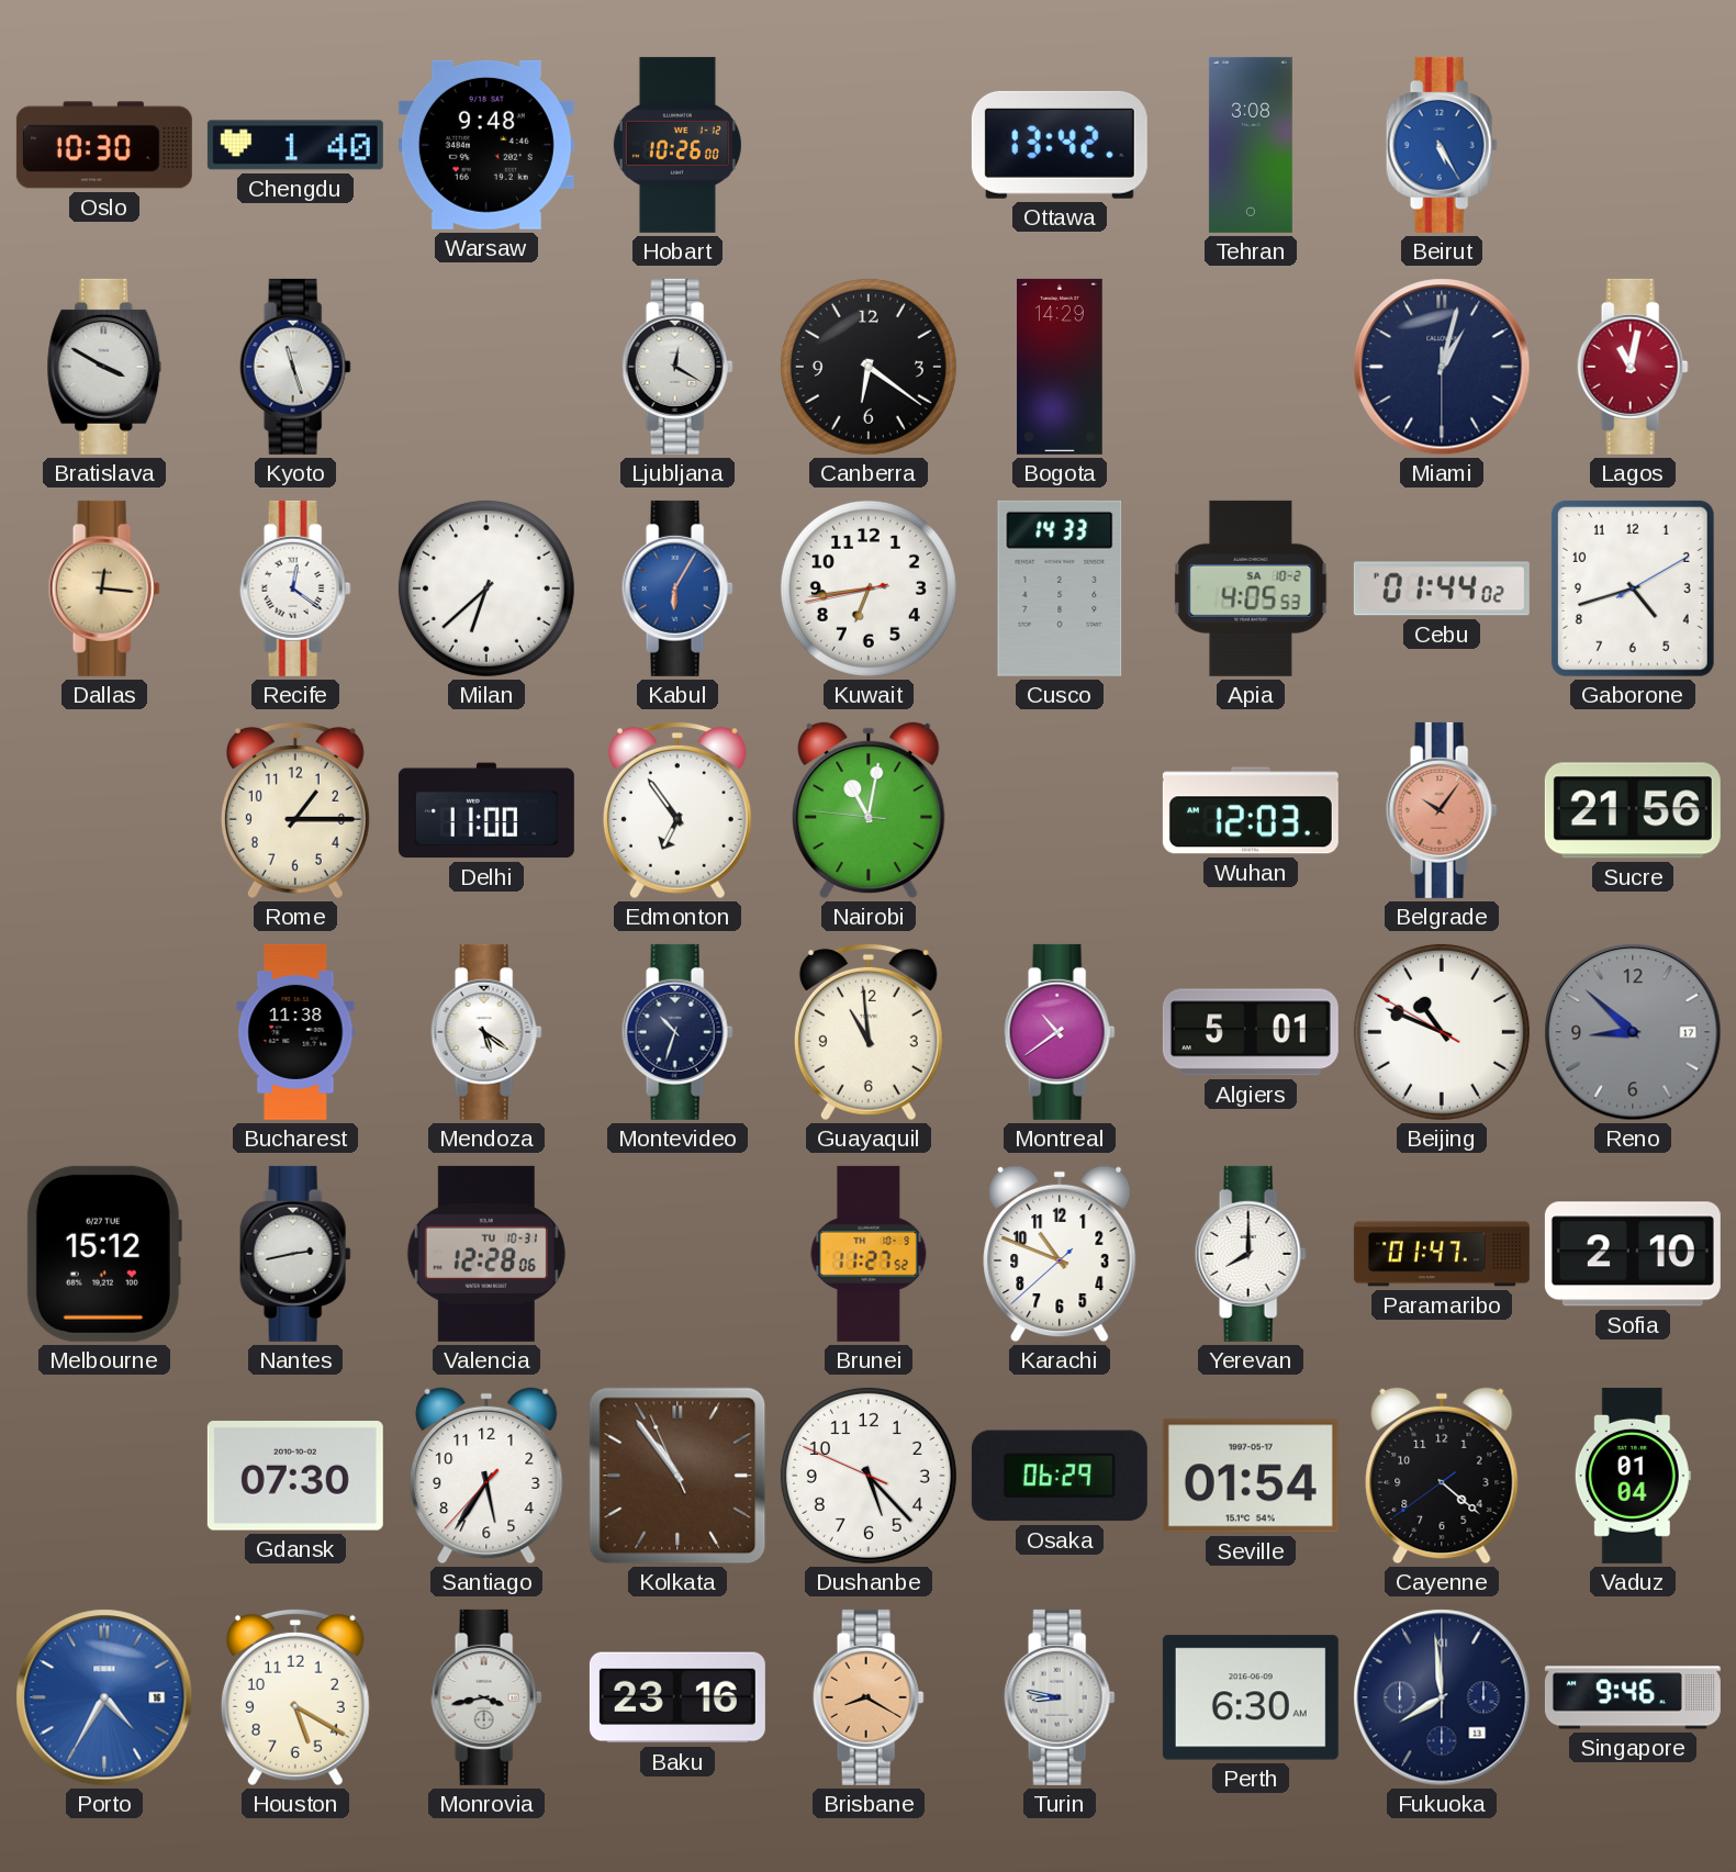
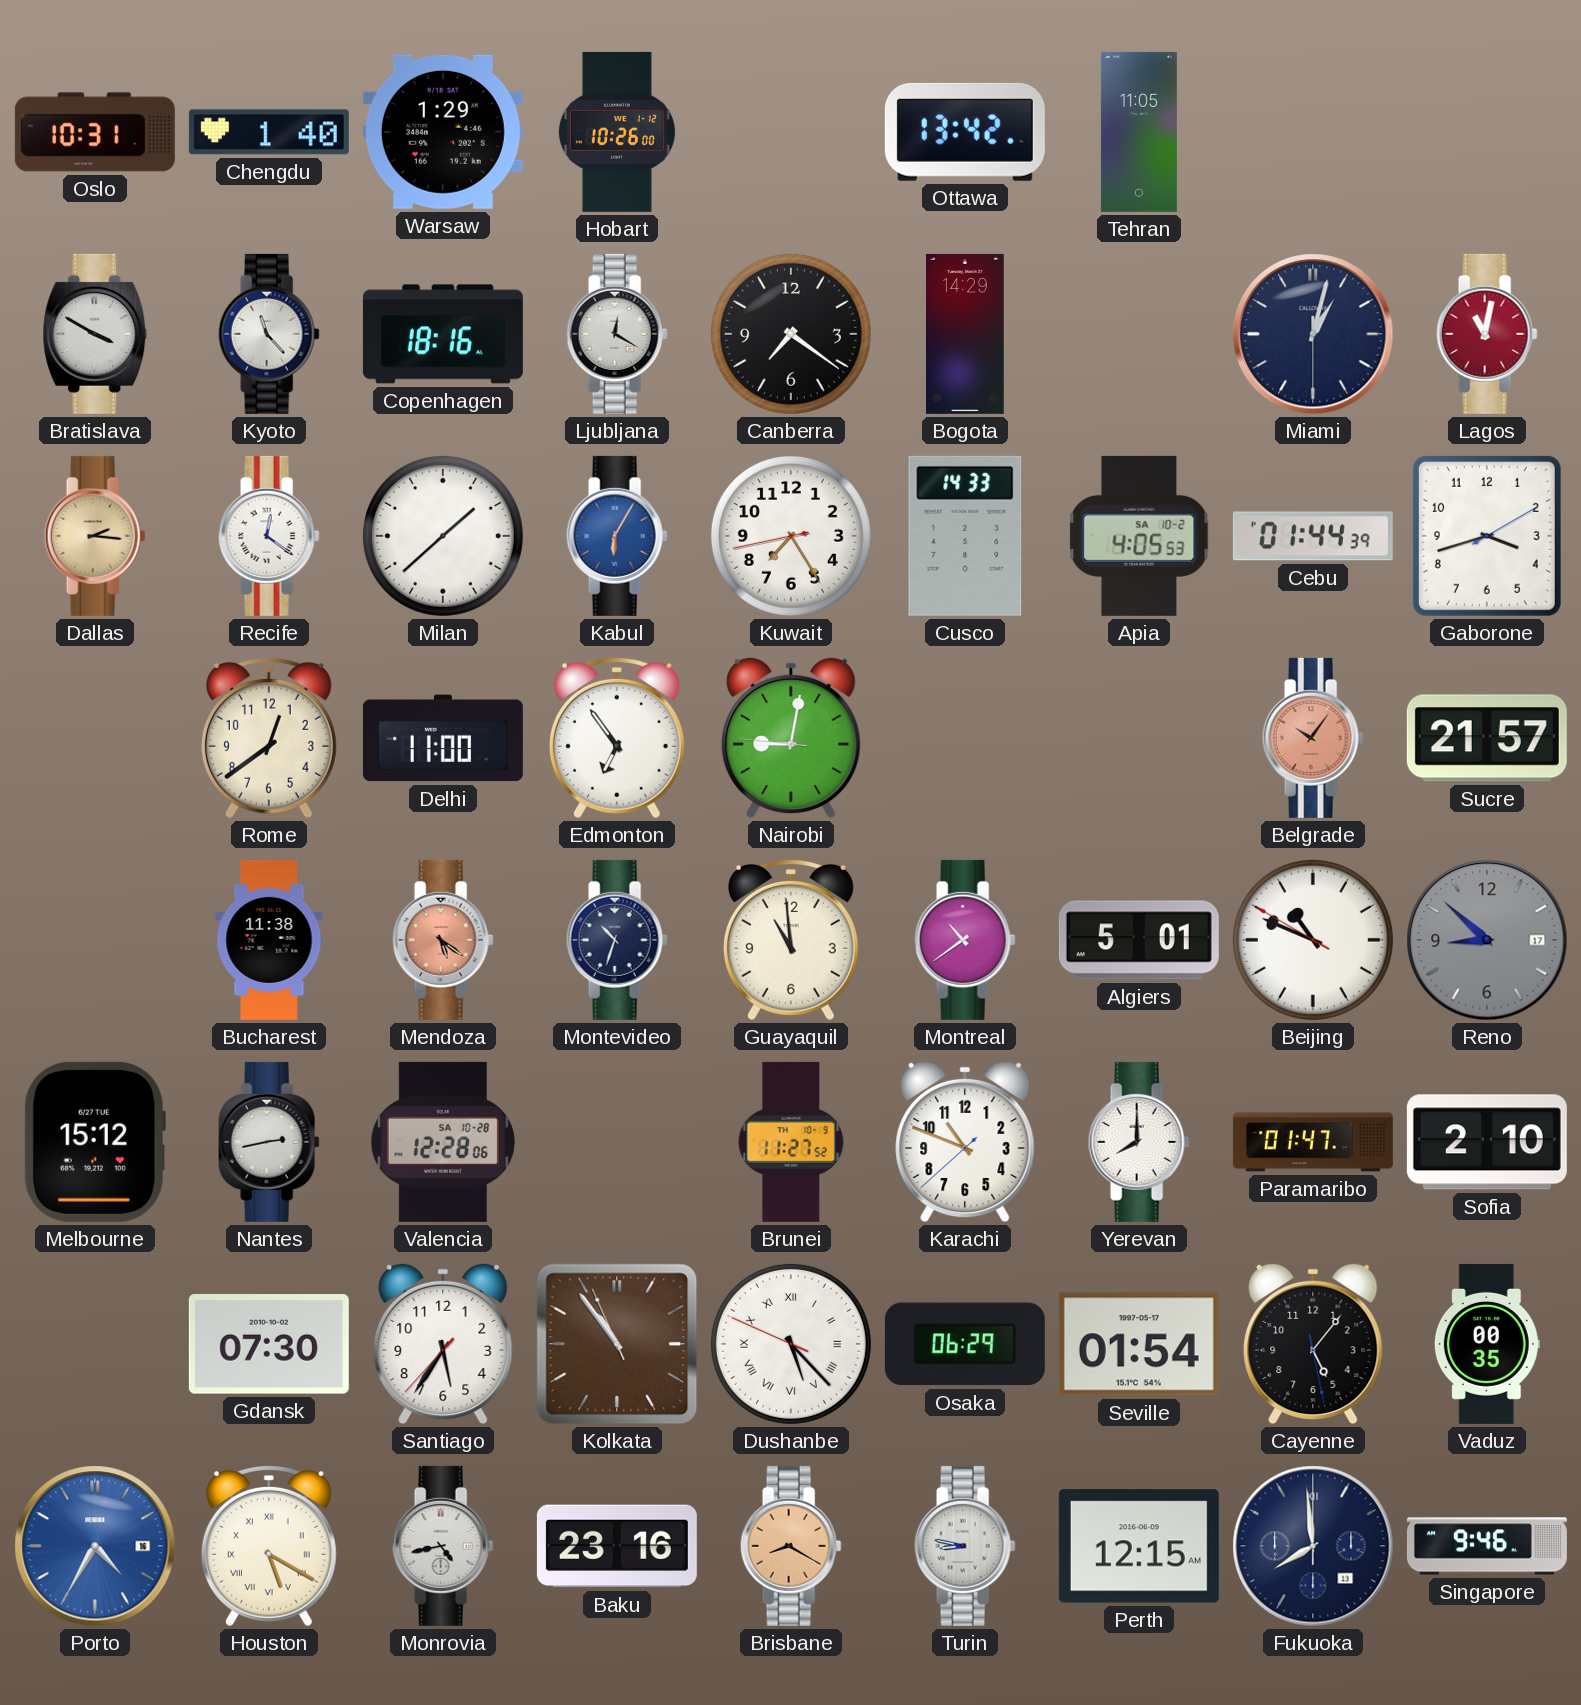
Oslo: 10:30 -> 10:31
Warsaw: 9:48 -> 1:29
Tehran: 3:08 -> 11:05
Beirut: 5:25 -> none
Kyoto: 11:27 -> 11:23
Copenhagen: none -> 18:16
Canberra: 6:21 -> 7:21
Dallas: 12:16 -> 2:16
Milan: 6:38 -> 1:38
Kuwait: 6:43 -> 7:24
Cebu: 01:44:02 -> 01:44:39
Gaborone: 4:42 -> 3:42
Rome: 1:15 -> 12:39
Nairobi: 11:01 -> 9:01
Wuhan: 12:03 -> none
Sucre: 21:56 -> 21:57
Mendoza dial: white -> salmon
Valencia date: TU 10-31 -> SA 10-28
Dushanbe numerals: Arabic -> Roman
Cayenne: 4:21 -> 5:06
Vaduz: 01:04 -> 00:35
Houston numerals: Arabic -> Roman
Monrovia: 3:43 -> 4:43
Perth: 6:30 -> 12:15
